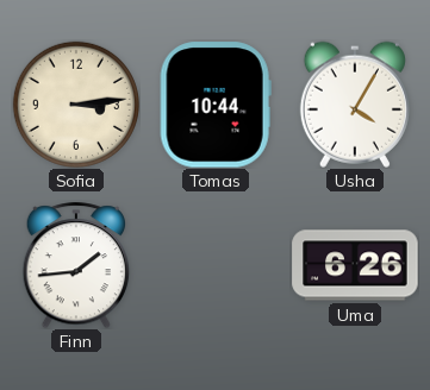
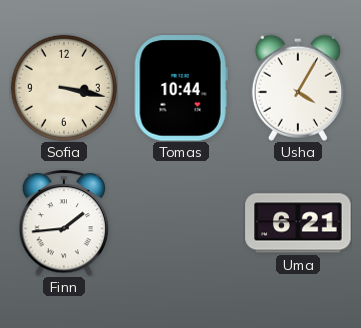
Sofia: 3:14 -> 3:17
Uma: 6:26 -> 6:21
